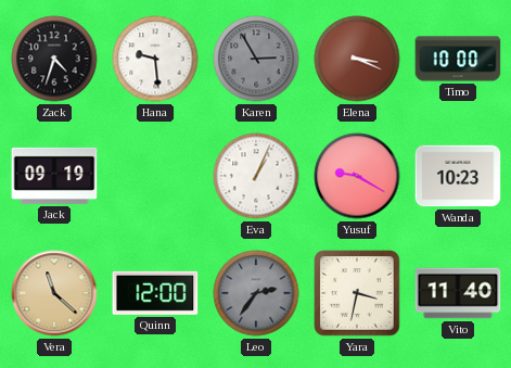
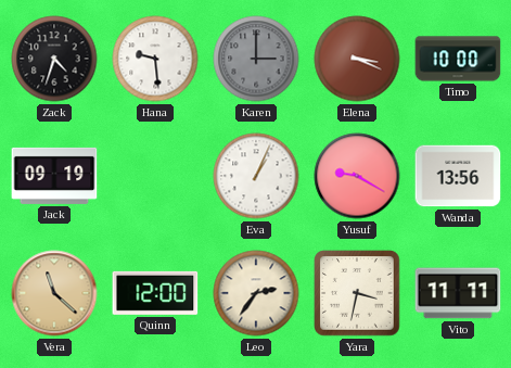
Karen: 2:55 -> 3:00
Wanda: 10:23 -> 13:56
Leo dial: grey -> cream
Vito: 11:40 -> 11:11
